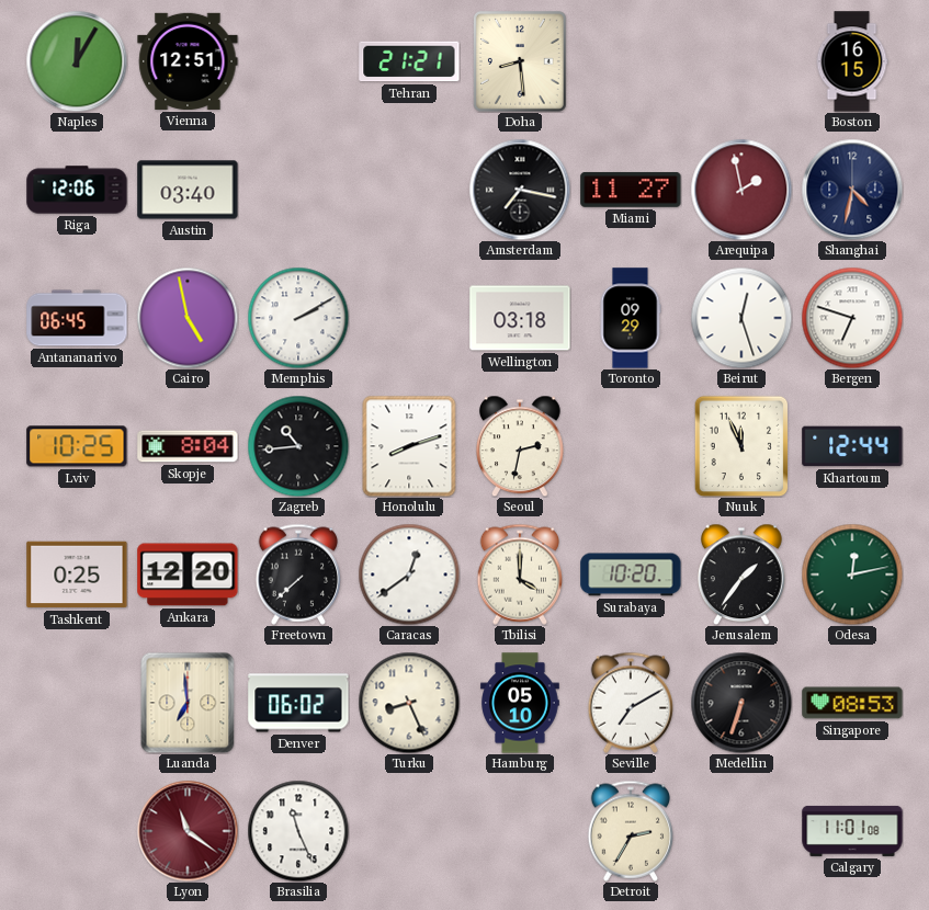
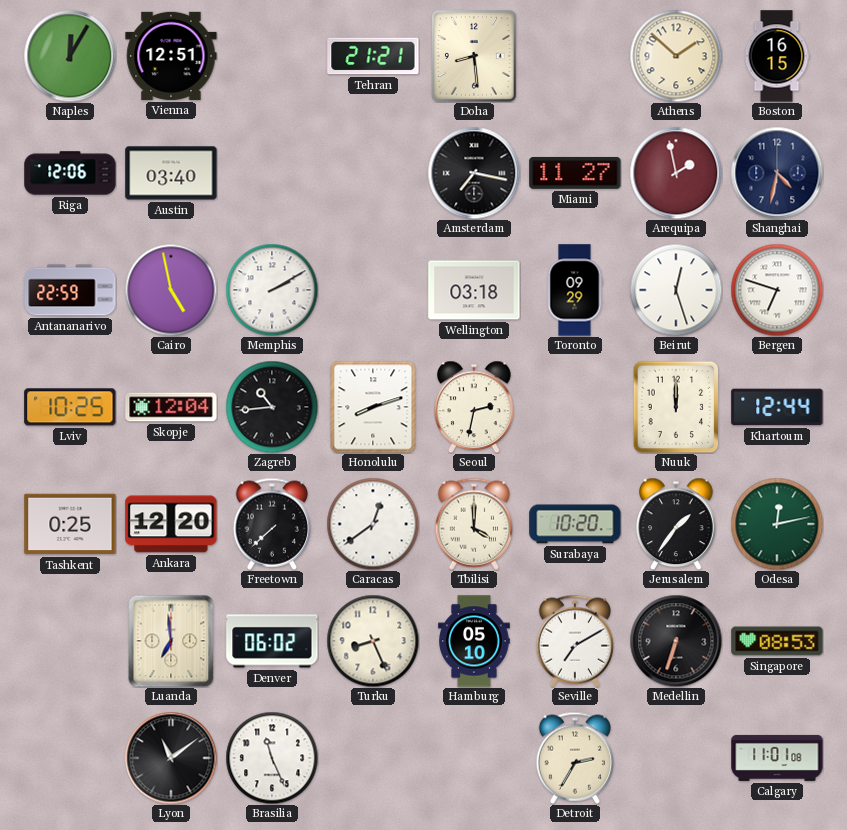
Athens: none -> 1:52
Antananarivo: 06:45 -> 22:59
Skopje: 8:04 -> 12:04
Nuuk: 11:56 -> 12:00
Lyon: 11:21 -> 11:09
Lyon dial: burgundy -> black
